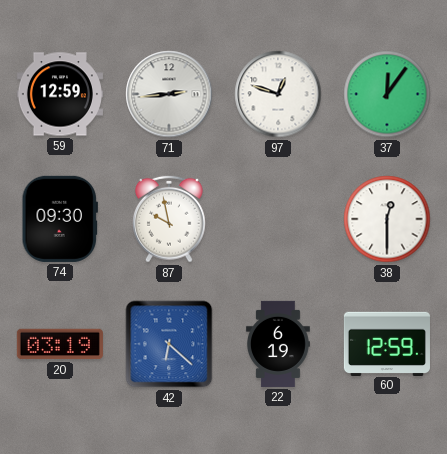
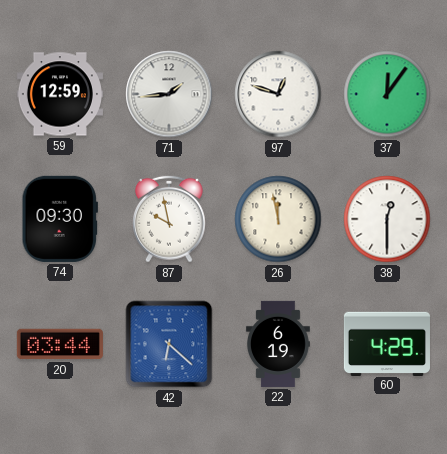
71: 2:44 -> 1:44
26: none -> 11:58
20: 03:19 -> 03:44
60: 12:59 -> 4:29
